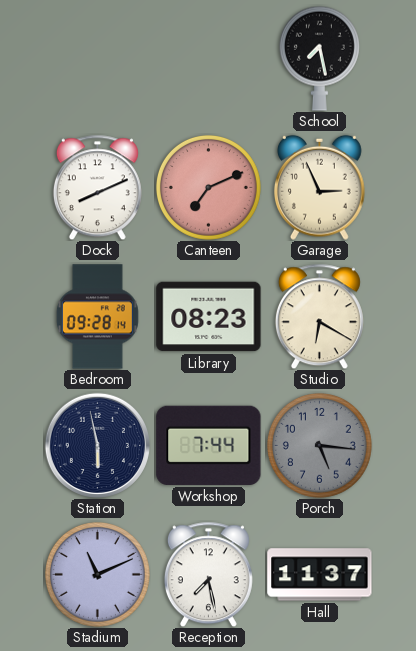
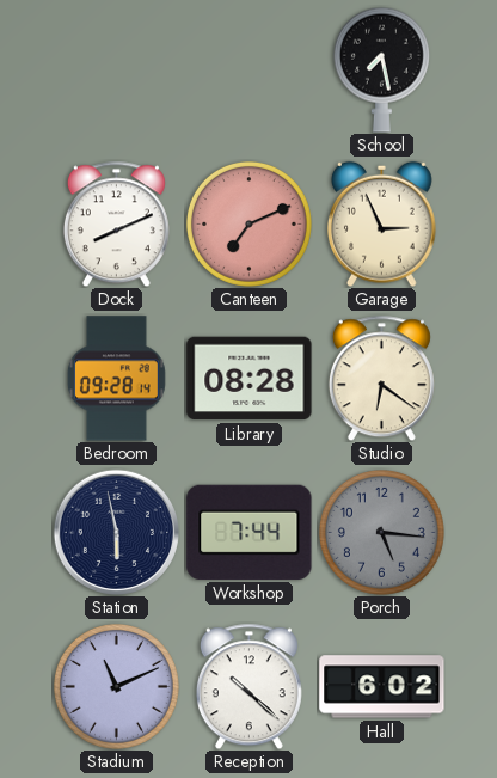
Library: 08:23 -> 08:28
Studio: 6:20 -> 6:21
Reception: 7:28 -> 10:22
Hall: 11:37 -> 6:02
